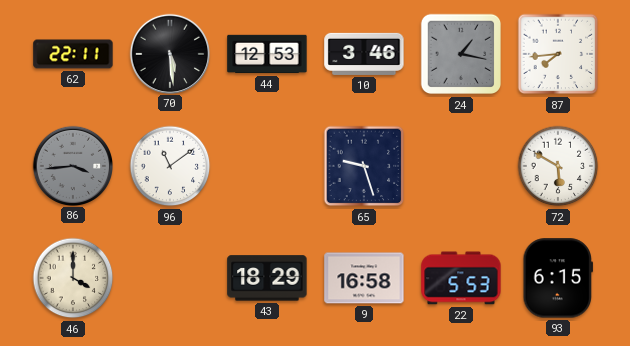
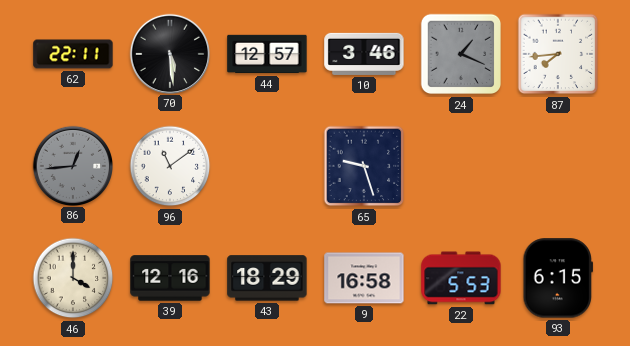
44: 12:53 -> 12:57
24: 1:17 -> 1:19
86: 3:44 -> 12:44
72: 5:50 -> none
39: none -> 12:16
